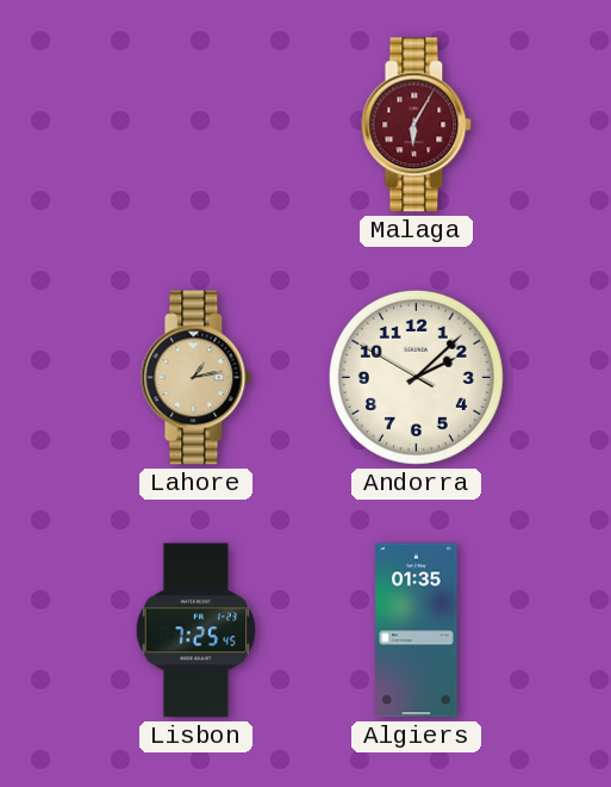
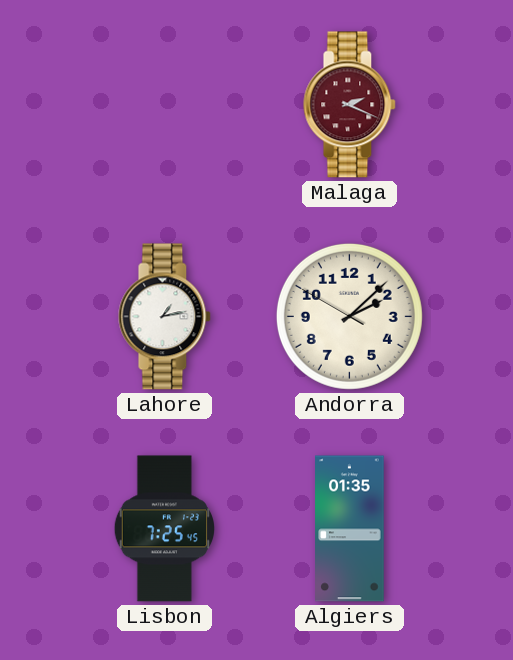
Malaga: 6:05 -> 2:19
Lahore dial: champagne -> white
